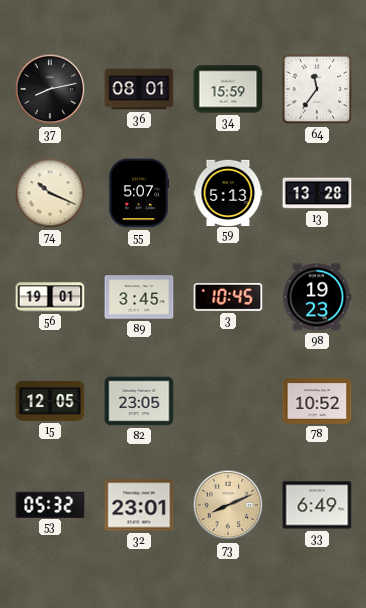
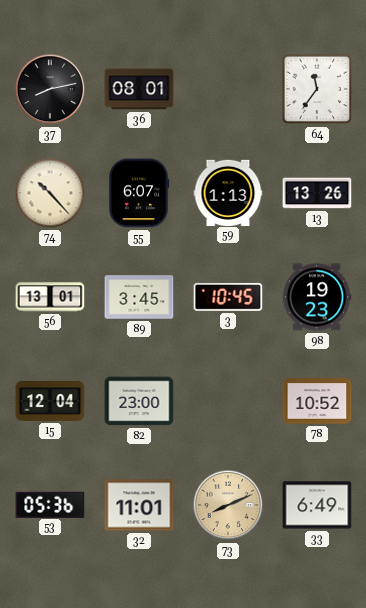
34: 15:59 -> none
74: 10:19 -> 10:23
55: 5:07 -> 6:07
59: 5:13 -> 1:13
13: 13:28 -> 13:26
56: 19:01 -> 13:01
15: 12:05 -> 12:04
82: 23:05 -> 23:00
53: 05:32 -> 05:36
32: 23:01 -> 11:01
